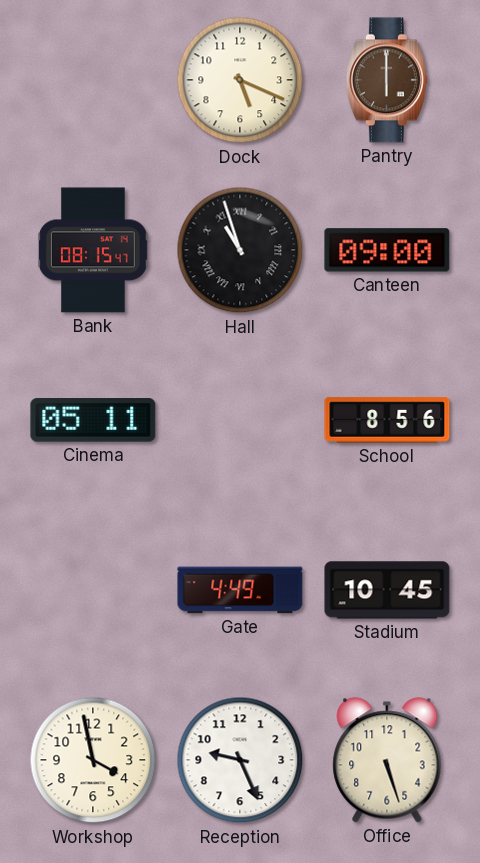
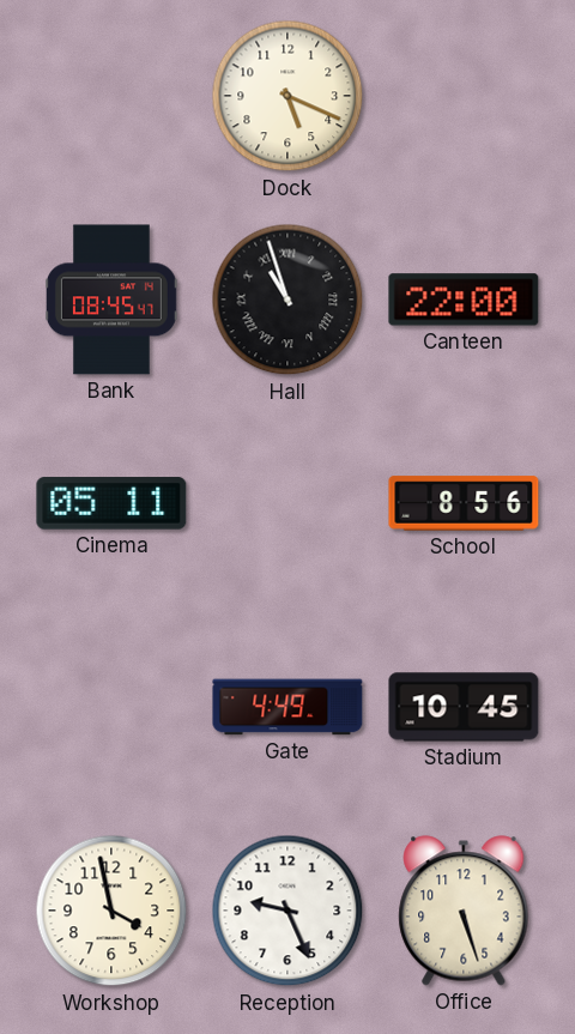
Pantry: 6:00 -> none
Bank: 08:15 -> 08:45
Canteen: 09:00 -> 22:00
